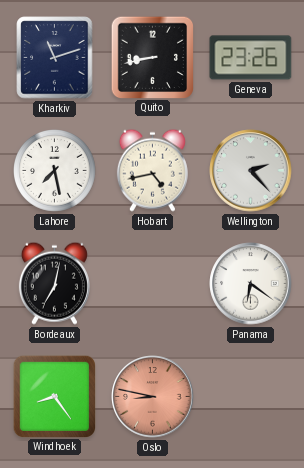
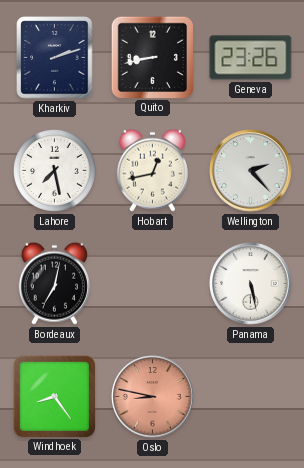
Kharkiv: 11:12 -> 2:12
Hobart: 4:43 -> 12:43
Panama: 6:21 -> 5:28
